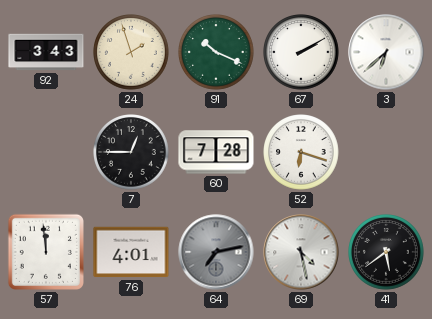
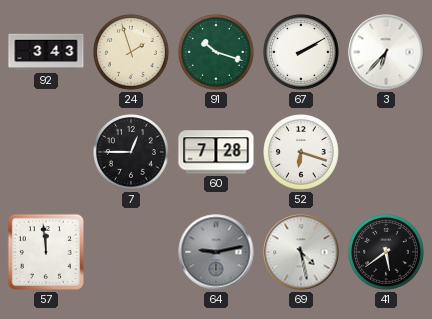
91: 10:19 -> 10:18
3: 6:38 -> 6:37
76: 4:01 -> none
64: 7:13 -> 9:13
